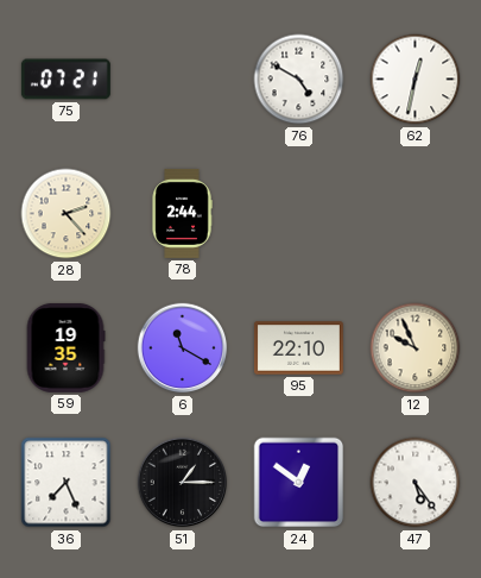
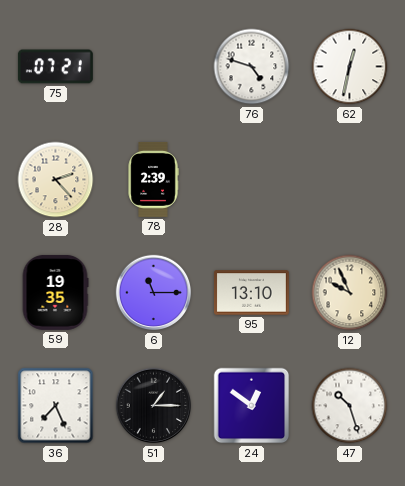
76: 4:50 -> 4:48
78: 2:44 -> 2:39
6: 11:20 -> 11:15
95: 22:10 -> 13:10
47: 5:24 -> 10:27
